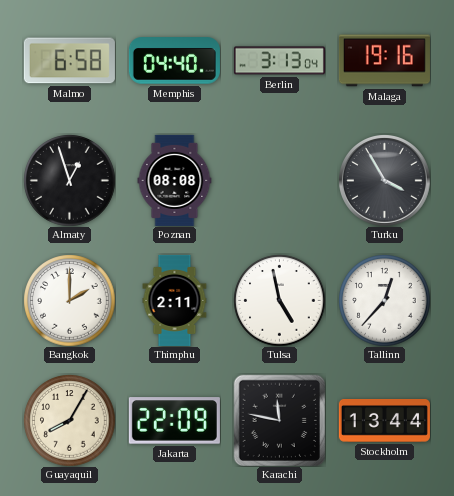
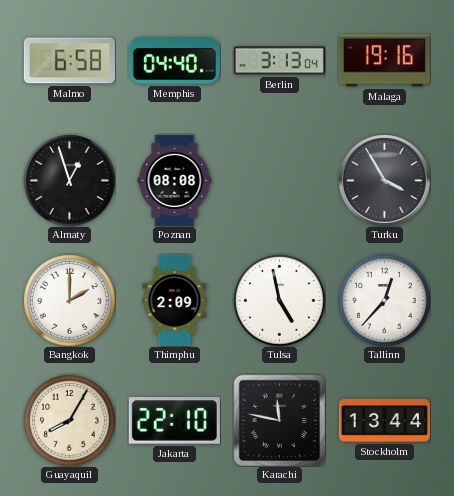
Thimphu: 2:11 -> 2:09
Jakarta: 22:09 -> 22:10
